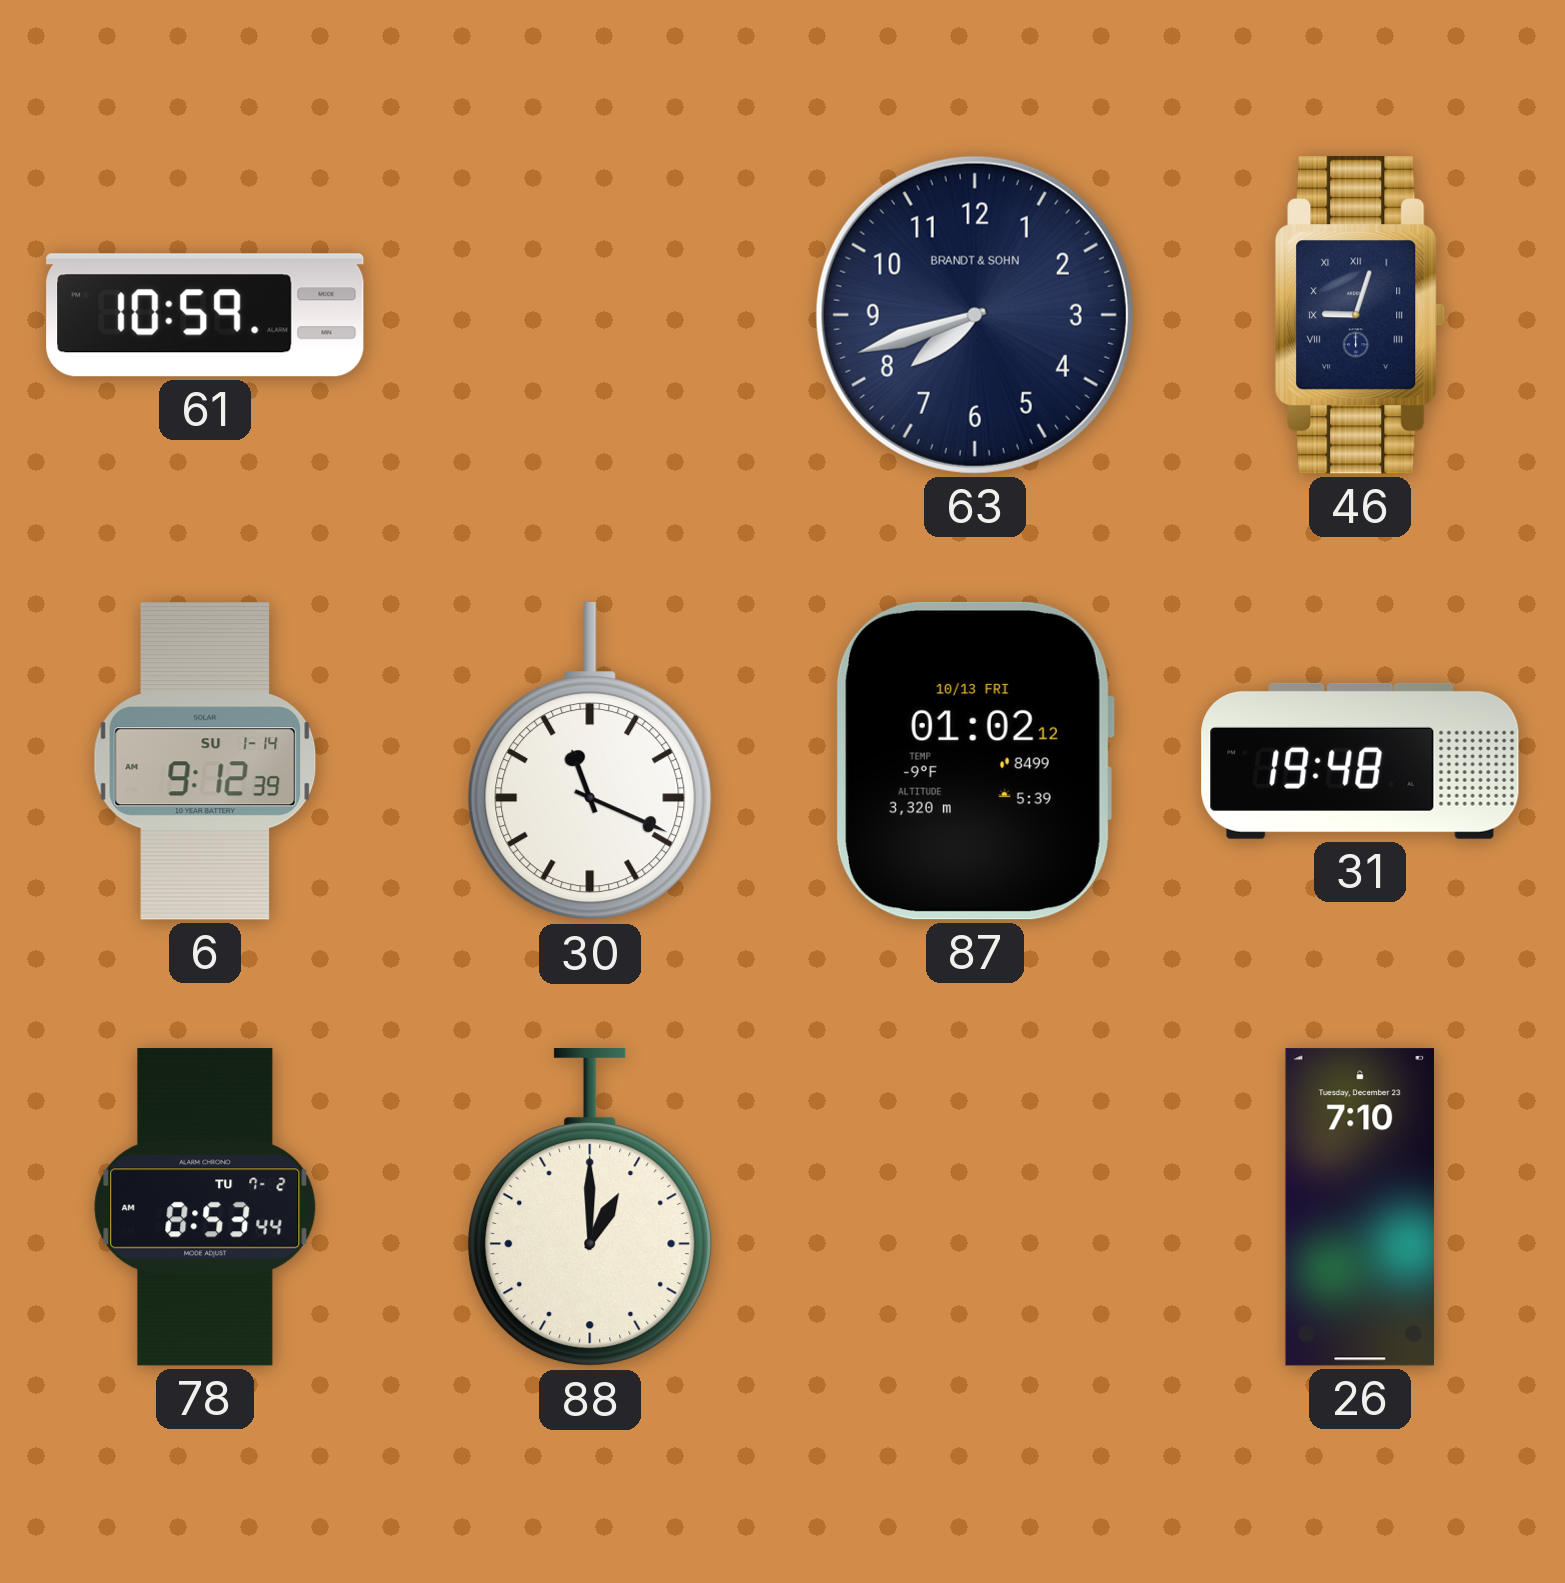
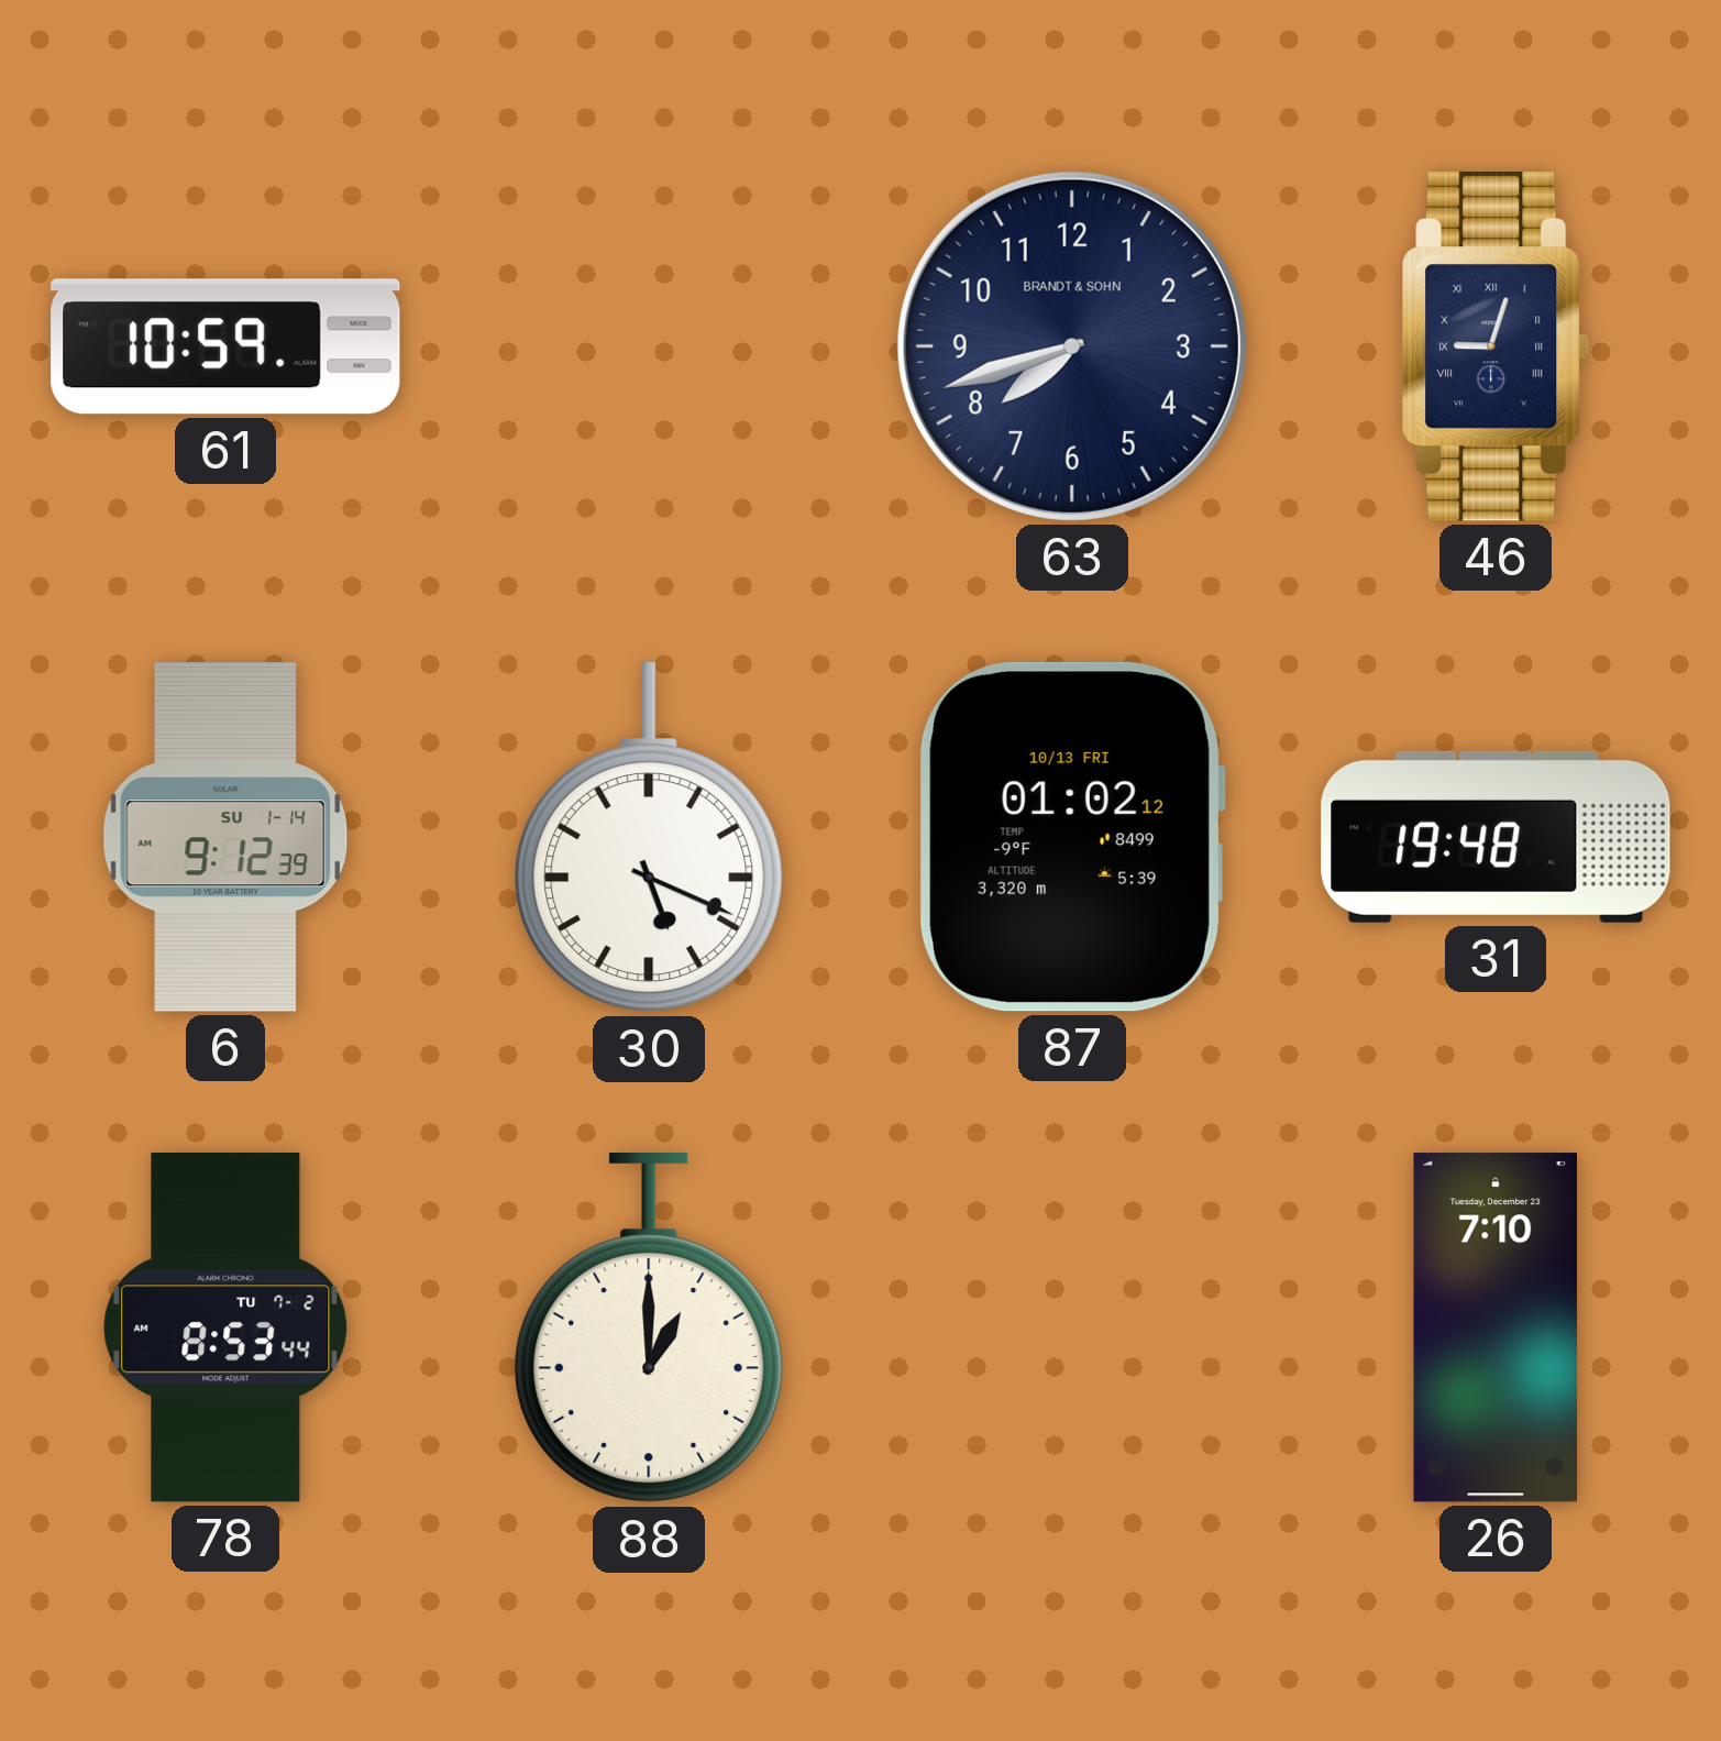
30: 11:19 -> 5:19
